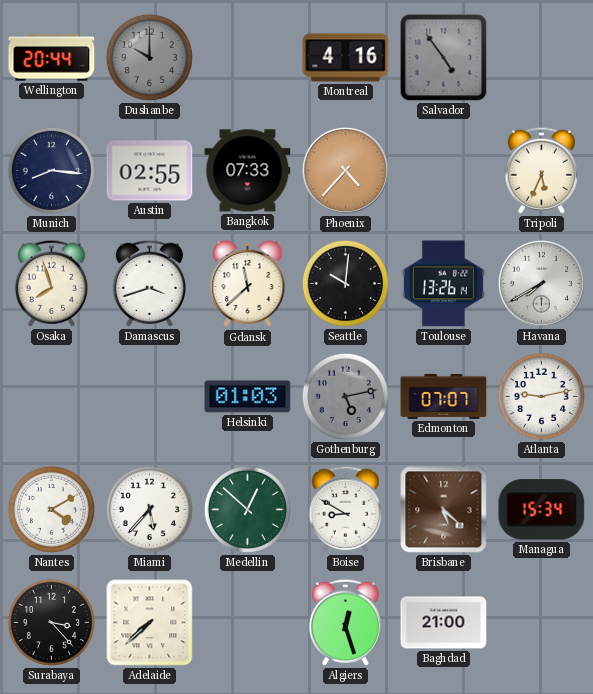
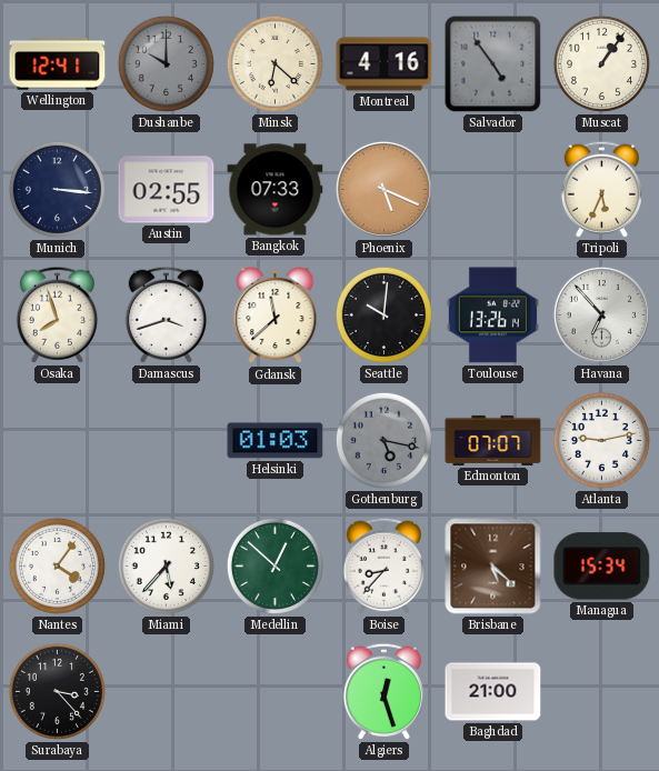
Wellington: 20:44 -> 12:41
Minsk: none -> 6:22
Muscat: none -> 1:06
Munich: 8:16 -> 3:16
Phoenix: 4:37 -> 5:19
Havana: 7:40 -> 6:53
Gothenburg: 5:13 -> 5:17
Nantes: 4:10 -> 4:06
Boise: 8:50 -> 8:37
Adelaide: 7:38 -> none
